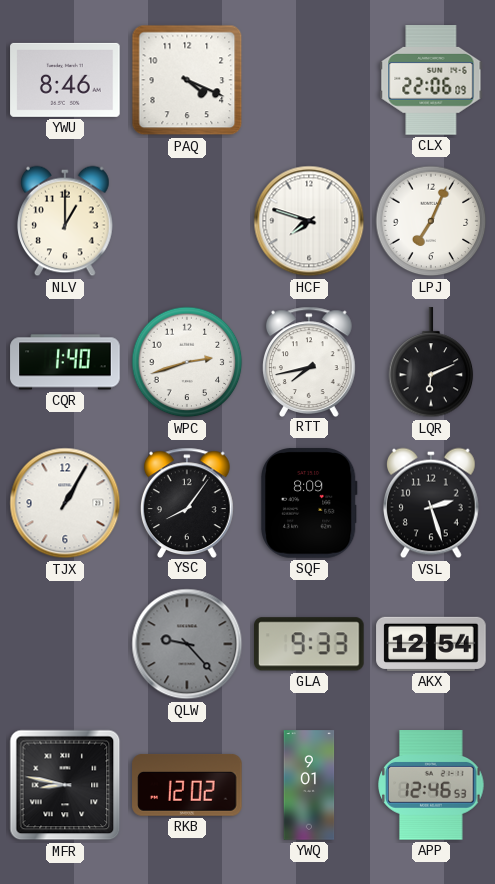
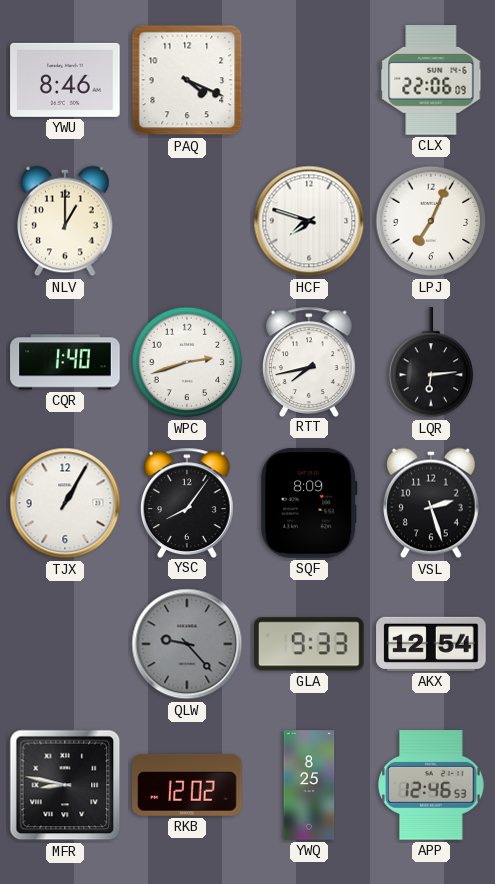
LQR: 6:11 -> 6:14
YWQ: 9:01 -> 8:25
